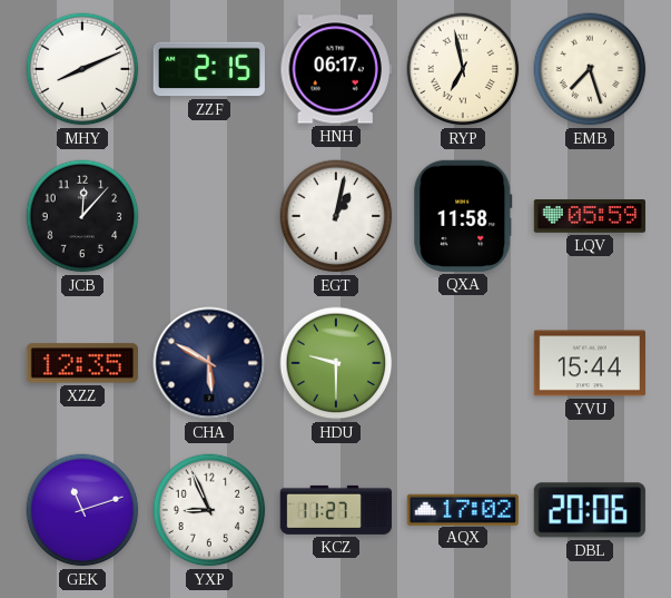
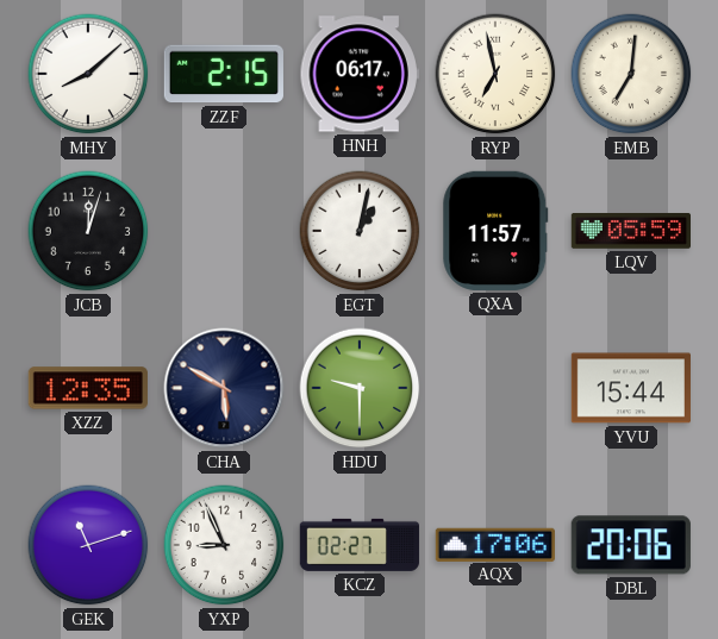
MHY: 8:11 -> 8:08
EMB: 7:27 -> 7:01
JCB: 12:07 -> 12:03
QXA: 11:58 -> 11:57
KCZ: 11:27 -> 02:27
AQX: 17:02 -> 17:06
